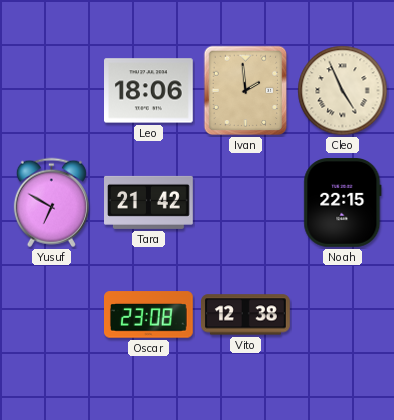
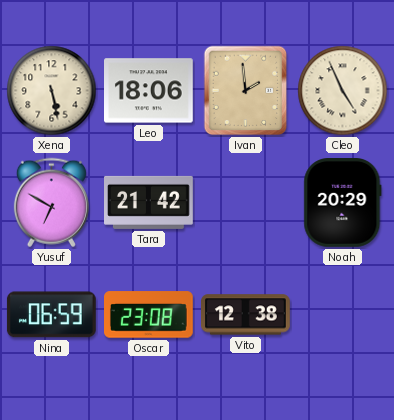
Xena: none -> 5:28
Noah: 22:15 -> 20:29
Nina: none -> 06:59
